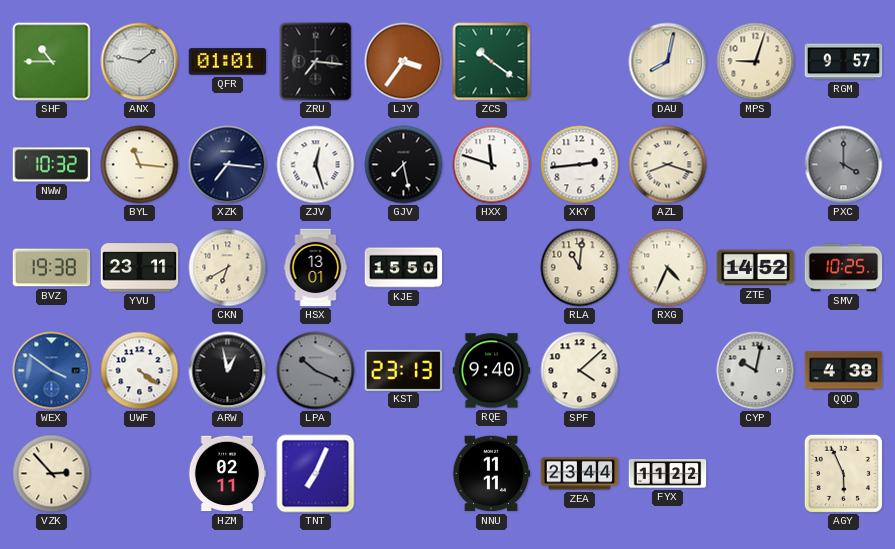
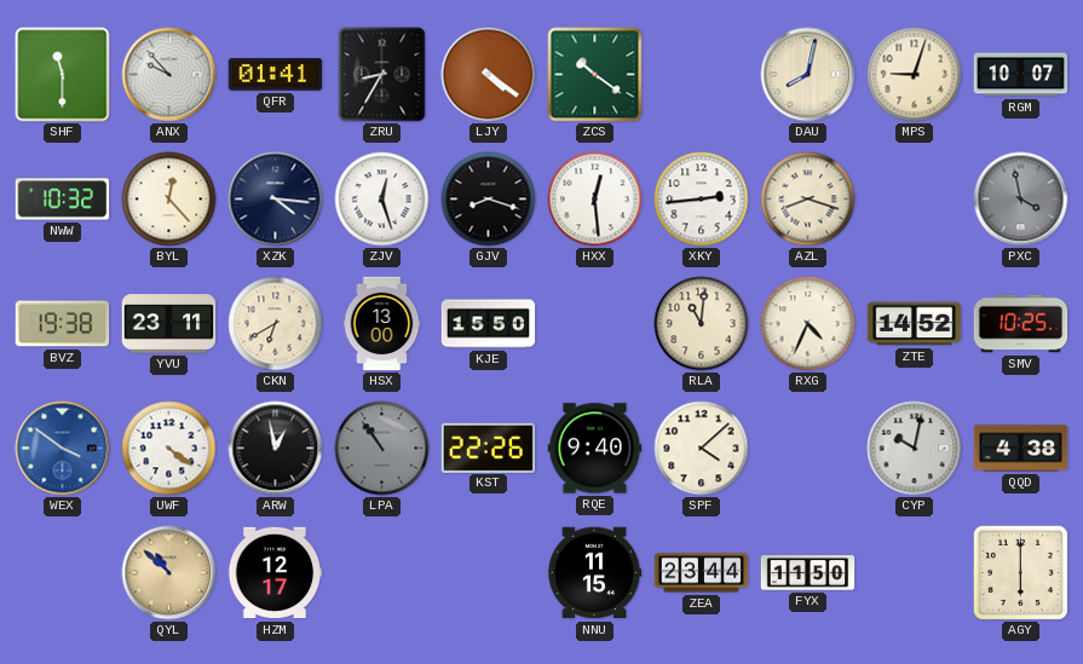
SHF: 10:45 -> 11:30
ANX: 1:47 -> 9:53
QFR: 01:01 -> 01:41
ZRU: 7:16 -> 8:35
LJY: 3:36 -> 4:21
RGM: 9:57 -> 10:07
BYL: 11:16 -> 12:23
XZK: 7:16 -> 4:16
GJV: 7:28 -> 8:18
HXX: 11:48 -> 12:29
PXC: 4:00 -> 3:58
HSX: 13:01 -> 13:00
LPA: 10:19 -> 10:54
KST: 23:13 -> 22:26
VZK: 2:53 -> none
QYL: none -> 10:52
HZM: 02:11 -> 12:17
TNT: 7:04 -> none
NNU: 11:11 -> 11:15
FYX: 11:22 -> 11:50
AGY: 5:56 -> 6:00
